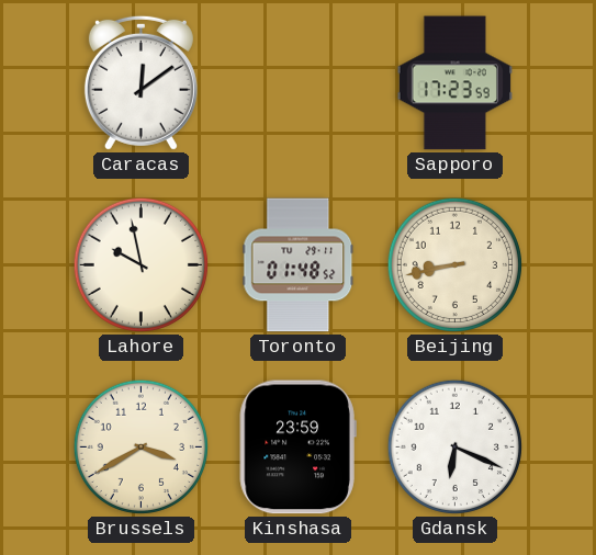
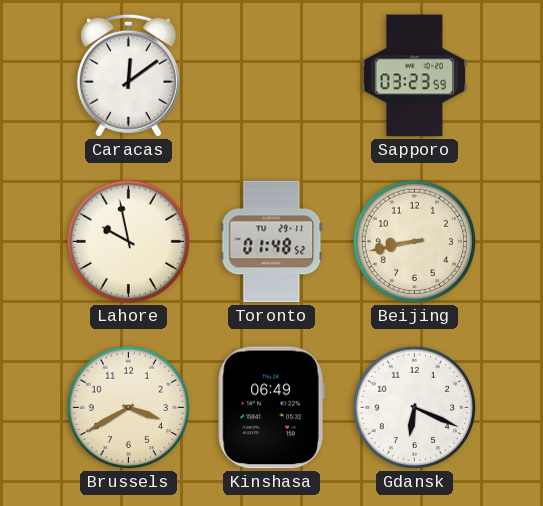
Sapporo: 17:23 -> 03:23
Kinshasa: 23:59 -> 06:49
